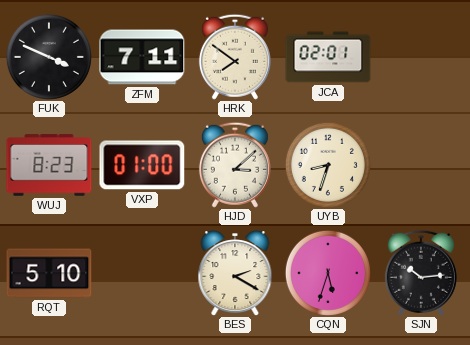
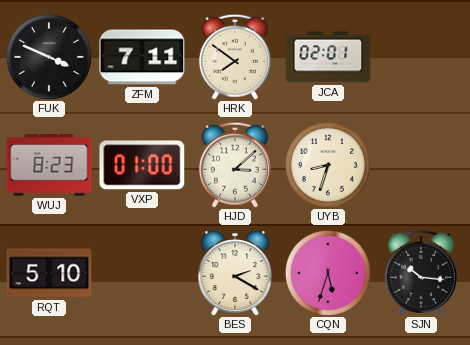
SJN: 10:14 -> 10:16
